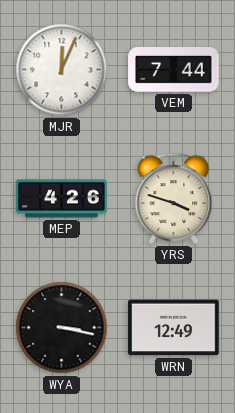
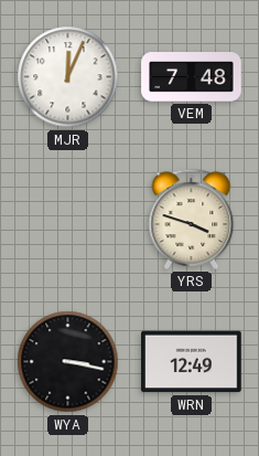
VEM: 7:44 -> 7:48
MEP: 4:26 -> none
